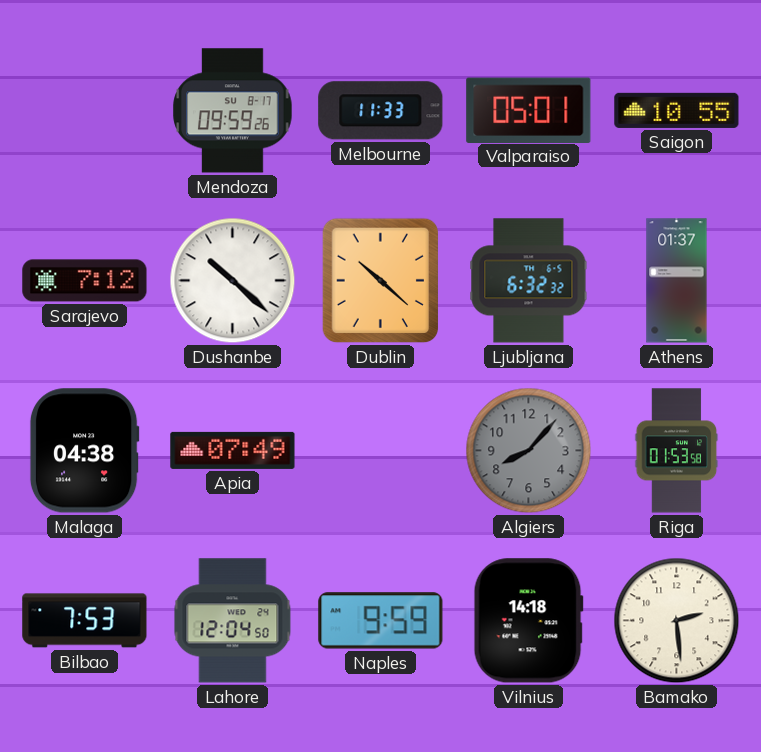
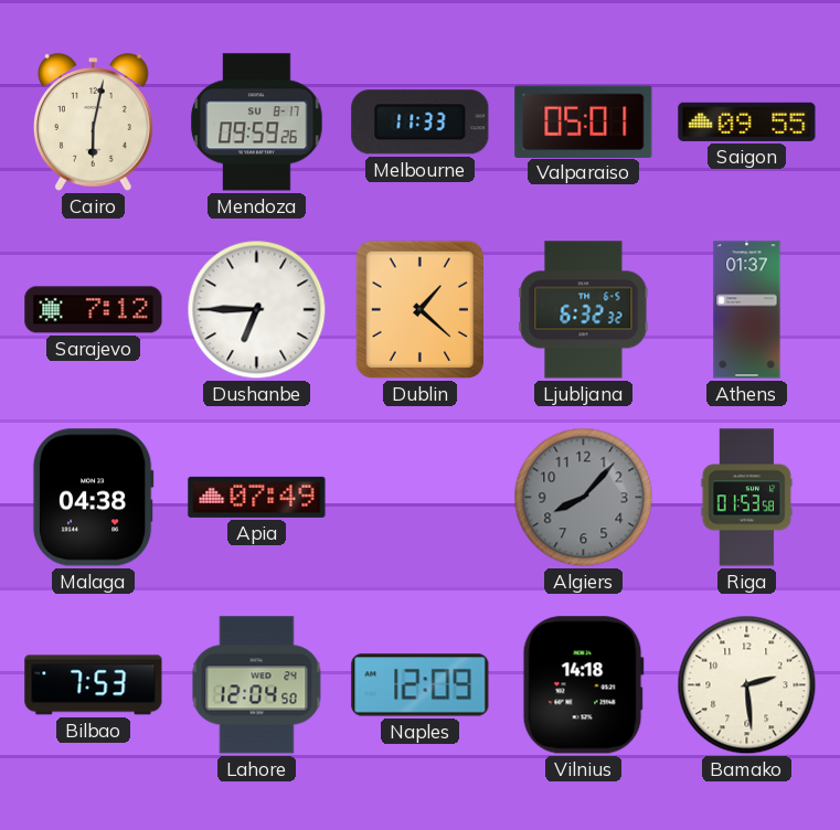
Cairo: none -> 6:02
Saigon: 10:55 -> 09:55
Dushanbe: 10:22 -> 6:45
Dublin: 10:22 -> 1:22
Naples: 9:59 -> 12:09
